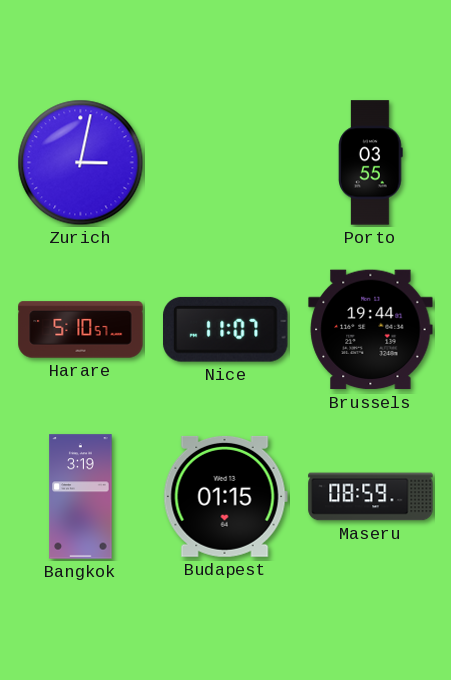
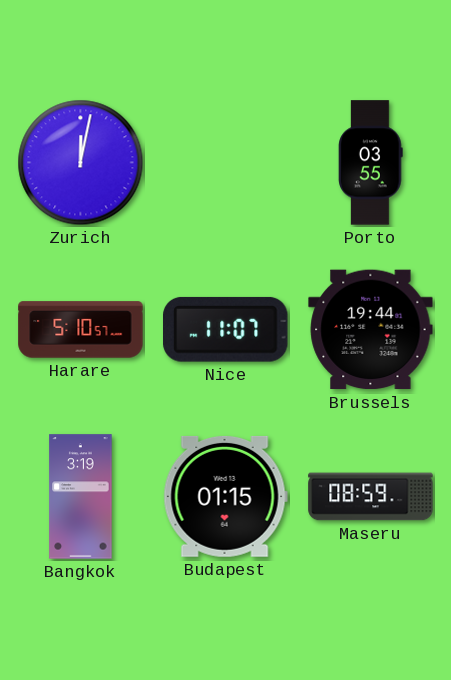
Zurich: 3:02 -> 12:02
